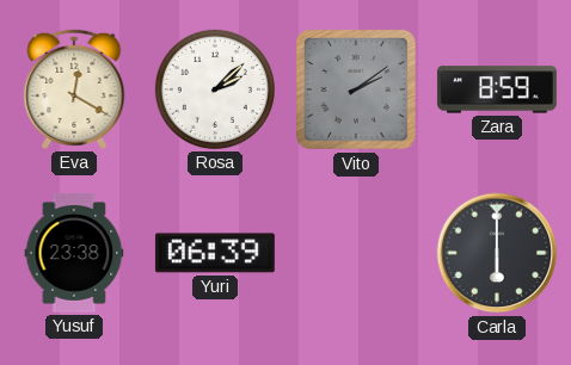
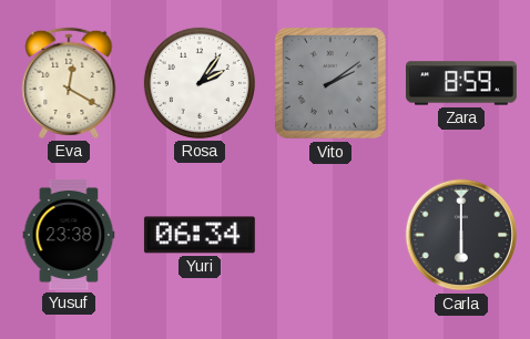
Rosa: 2:08 -> 2:06
Yuri: 06:39 -> 06:34
